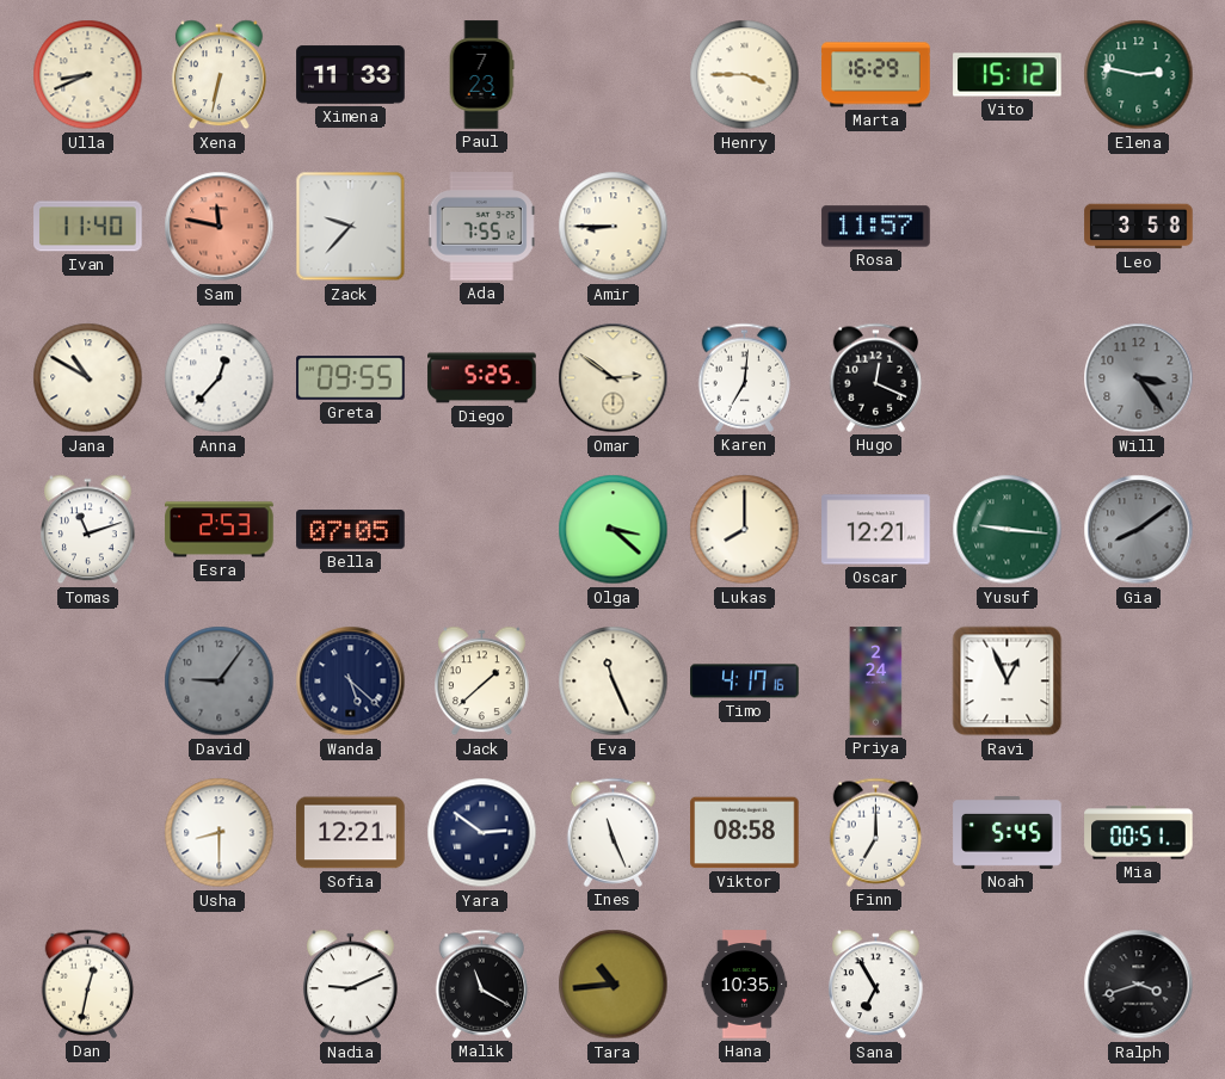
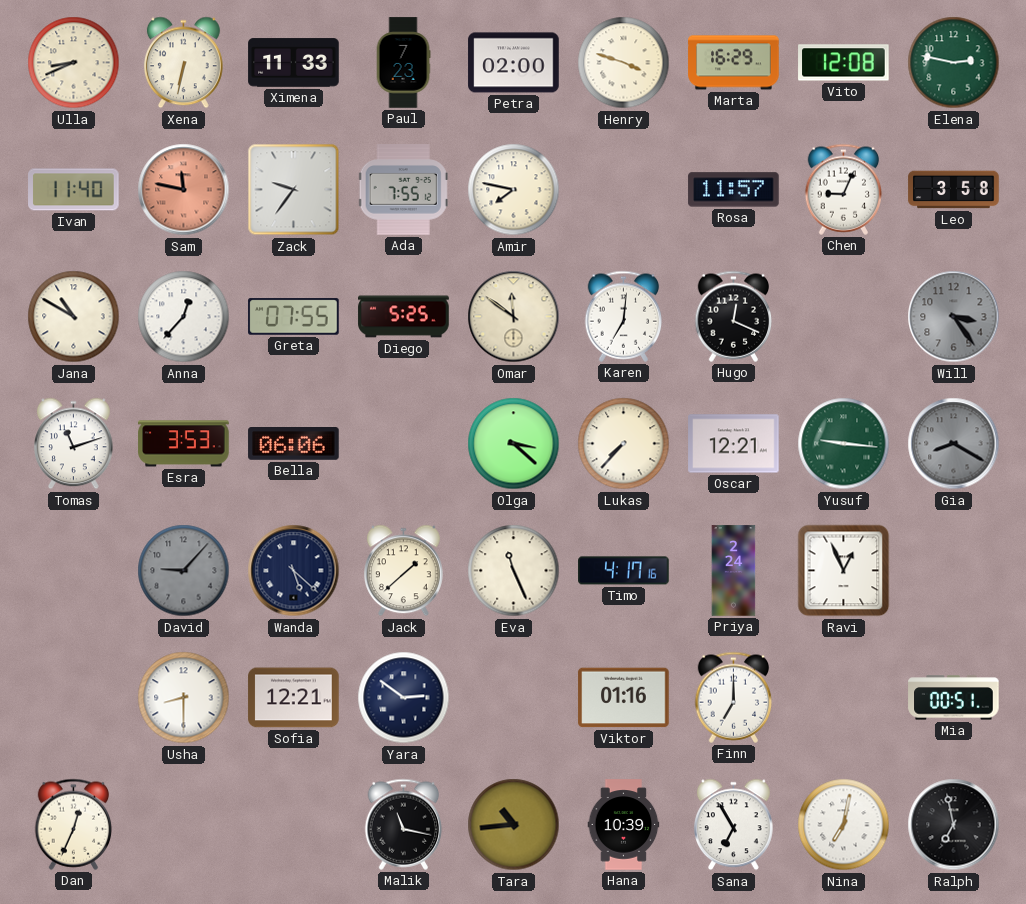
Petra: none -> 02:00
Henry: 3:45 -> 3:48
Vito: 15:12 -> 12:08
Zack: 9:37 -> 9:36
Amir: 8:45 -> 7:47
Chen: none -> 9:04
Greta: 09:55 -> 07:55
Omar: 2:51 -> 11:51
Esra: 2:53 -> 3:53
Bella: 07:05 -> 06:06
Lukas: 8:00 -> 7:37
Gia: 8:09 -> 8:20
David: 9:06 -> 9:07
Ines: 11:26 -> none
Viktor: 08:58 -> 01:16
Noah: 5:45 -> none
Dan: 12:32 -> 12:34
Nadia: 9:11 -> none
Malik: 11:20 -> 11:17
Hana: 10:35 -> 10:39
Nina: none -> 7:02
Ralph: 3:42 -> 6:58
